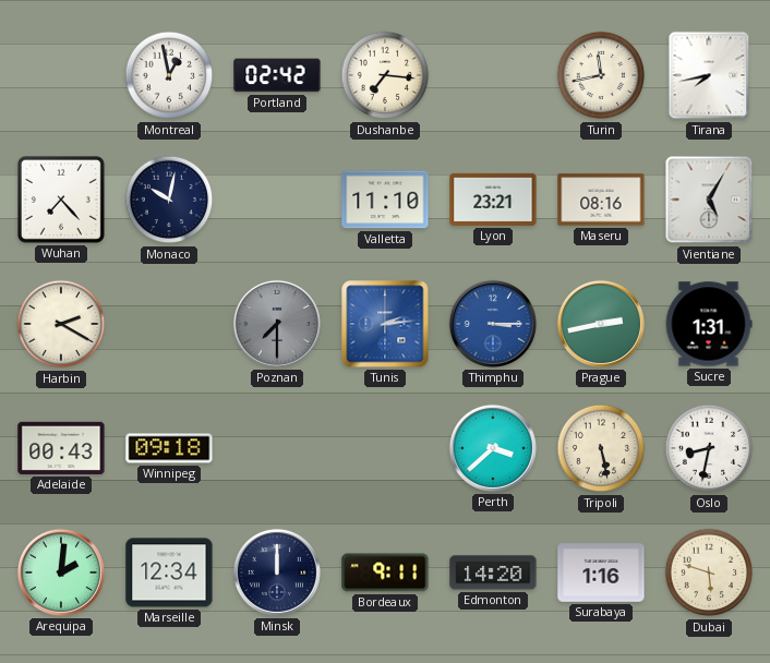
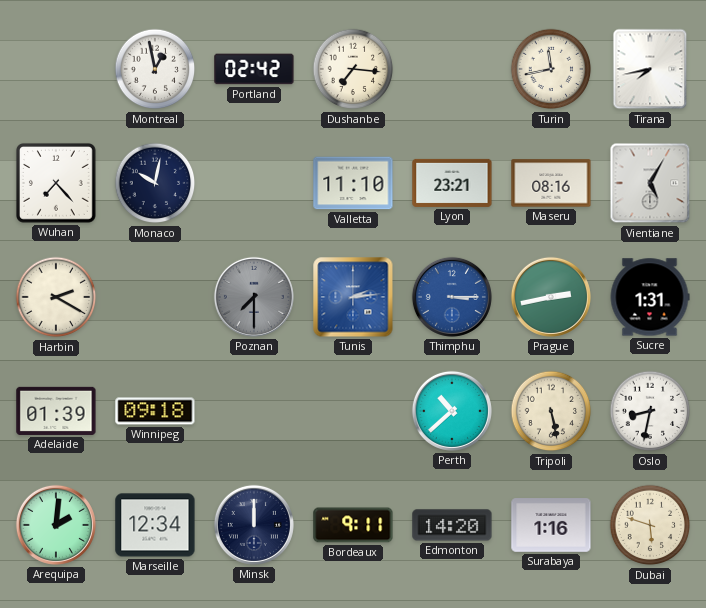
Adelaide: 00:43 -> 01:39
Perth: 3:38 -> 10:38
